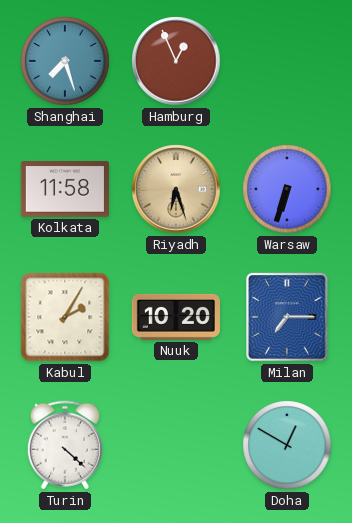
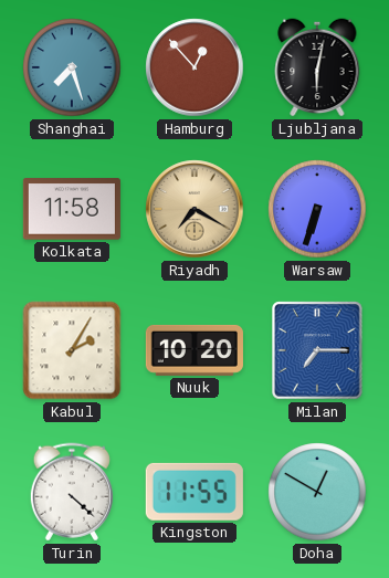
Hamburg: 12:56 -> 12:53
Ljubljana: none -> 6:02
Riyadh: 6:27 -> 7:20
Kingston: none -> 11:55
